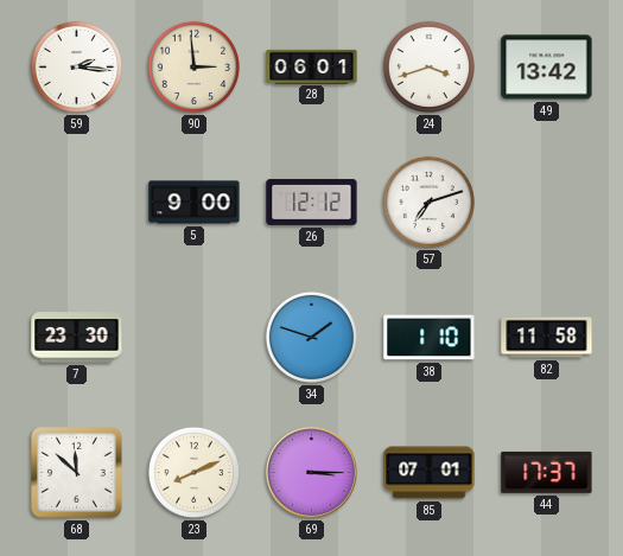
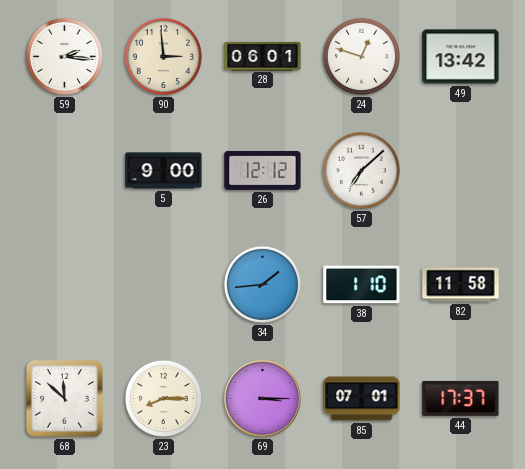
24: 3:42 -> 12:48
57: 7:12 -> 7:08
7: 23:30 -> none
34: 1:48 -> 1:44
23: 8:11 -> 8:15
